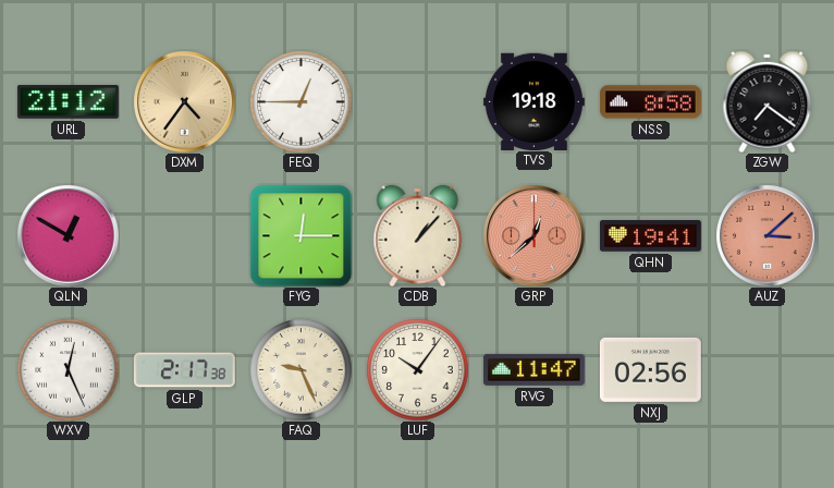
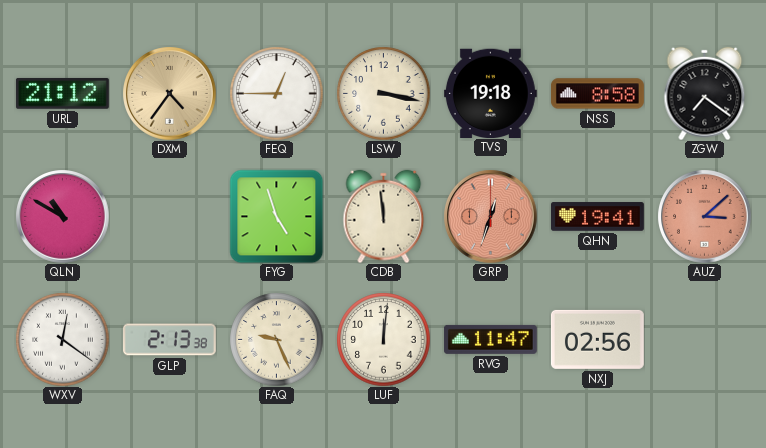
LSW: none -> 3:17
QLN: 12:50 -> 10:50
FYG: 12:15 -> 4:57
CDB: 1:07 -> 11:59
GRP: 12:38 -> 12:33
WXV: 12:26 -> 12:21
GLP: 2:17 -> 2:13
LUF: 10:06 -> 12:01
